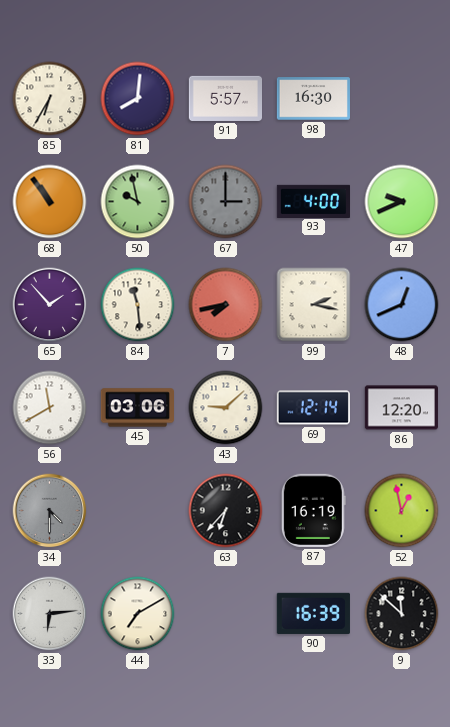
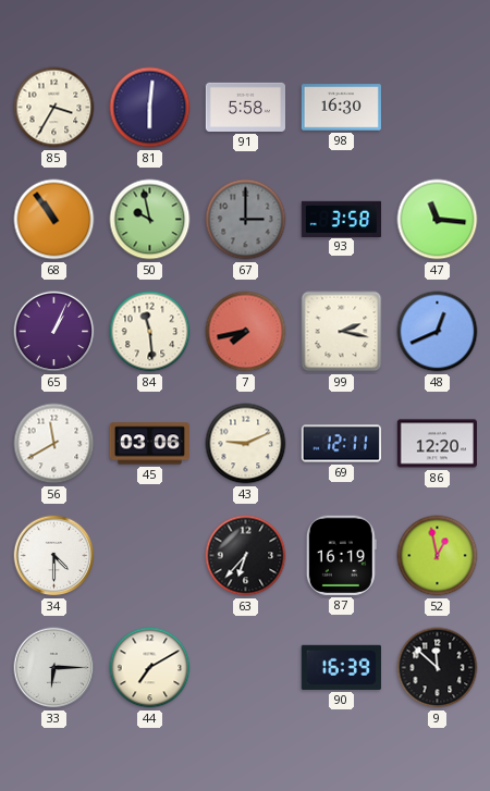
85: 6:35 -> 3:35
81: 8:01 -> 6:01
91: 5:57 -> 5:58
93: 4:00 -> 3:58
47: 9:41 -> 11:16
65: 1:53 -> 1:04
43: 9:08 -> 9:11
69: 12:14 -> 12:11
34 dial: grey -> white
33: 6:14 -> 6:15
